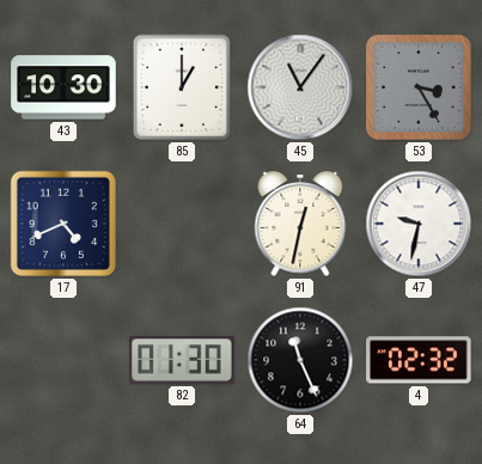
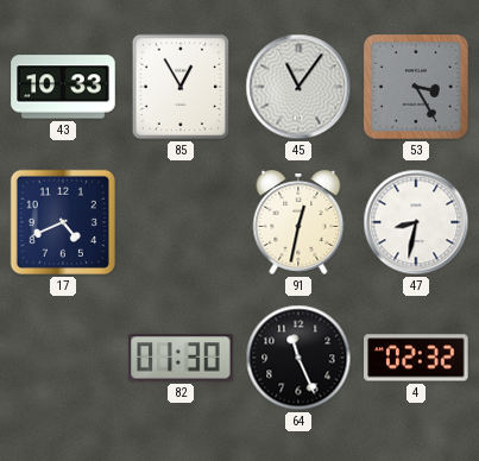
43: 10:30 -> 10:33
85: 1:00 -> 12:55
47: 9:32 -> 8:32
